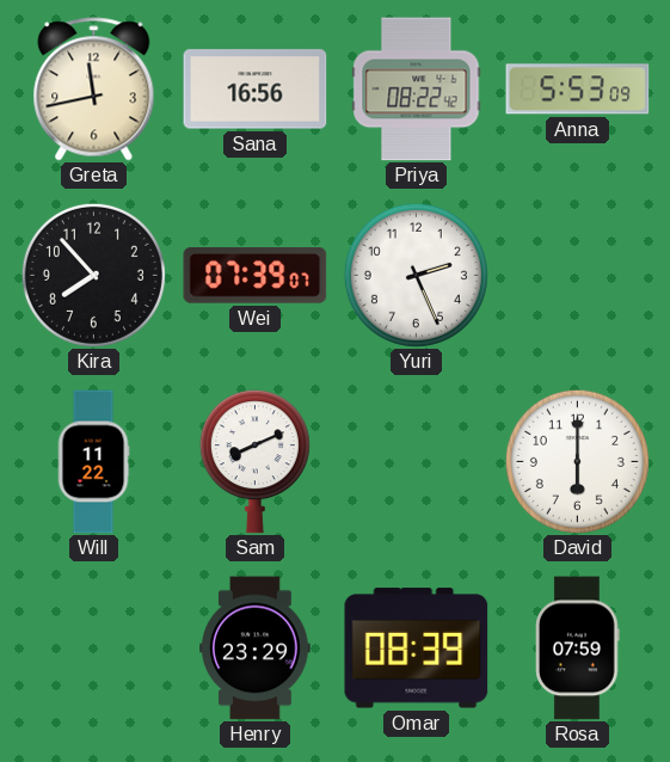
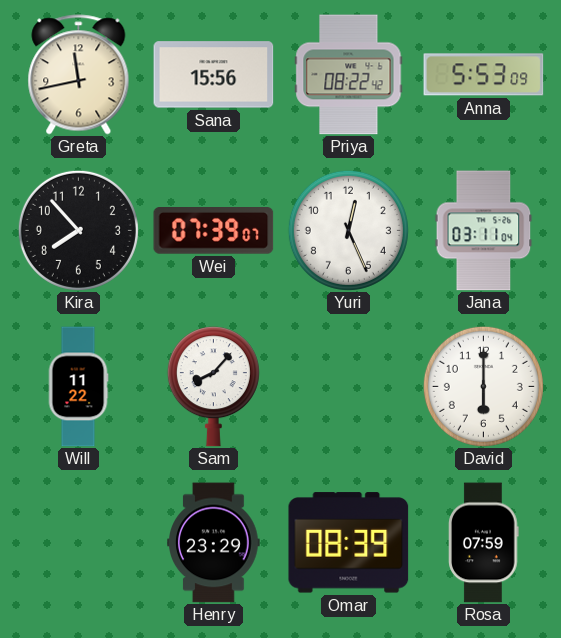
Sana: 16:56 -> 15:56
Yuri: 2:26 -> 12:26
Jana: none -> 03:11
Sam: 8:11 -> 8:07
